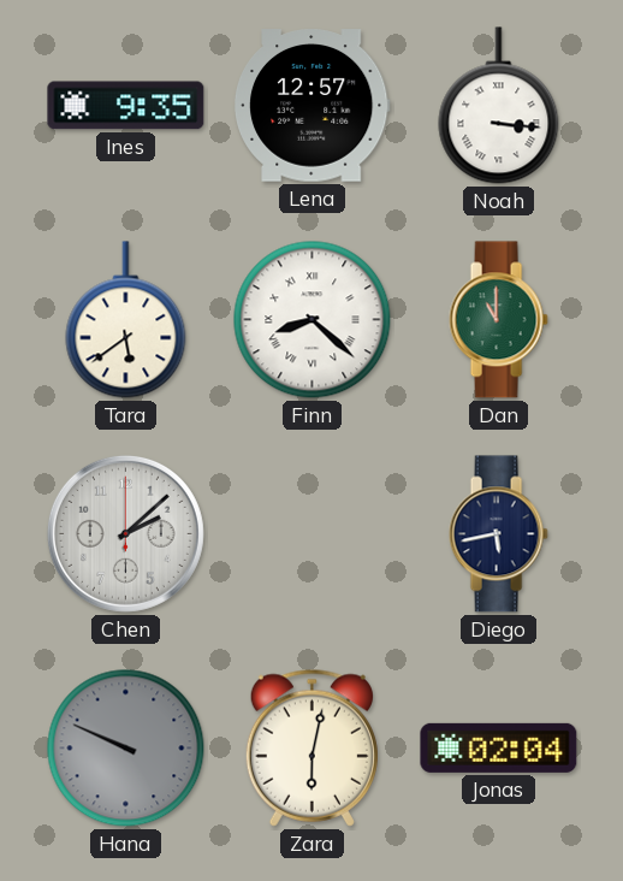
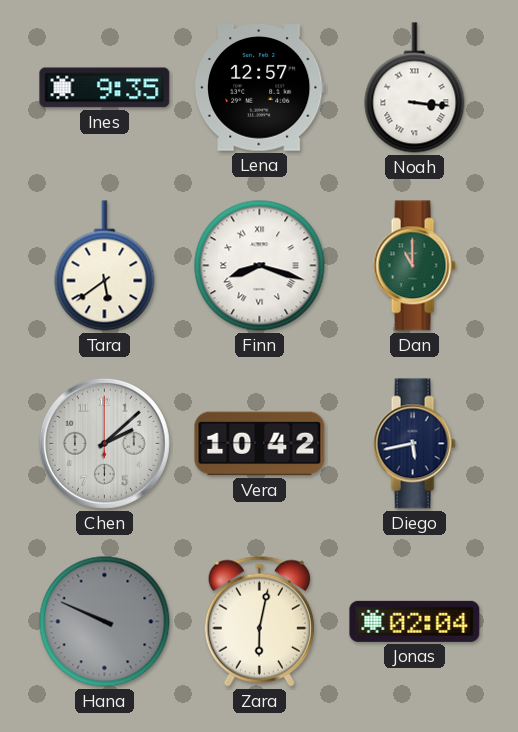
Finn: 8:22 -> 8:18
Vera: none -> 10:42
